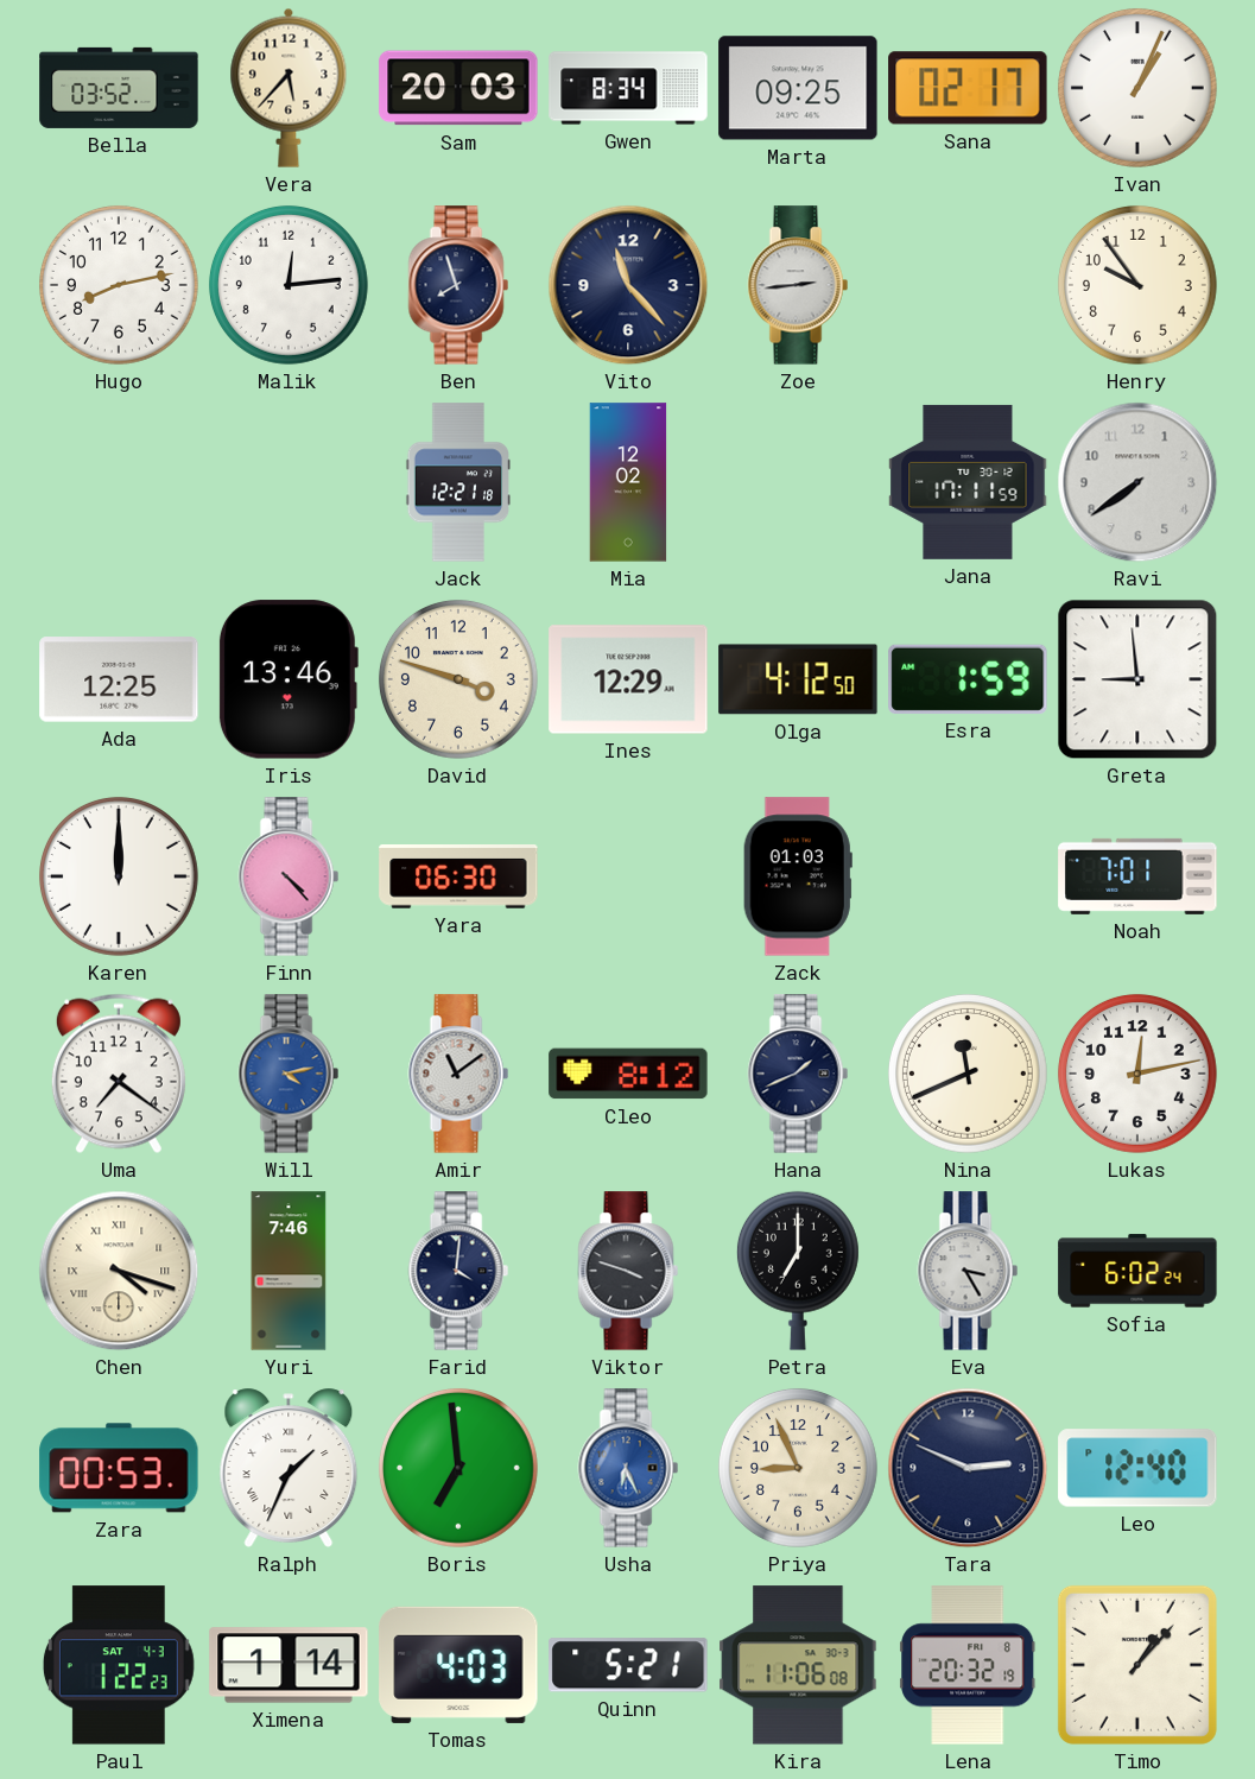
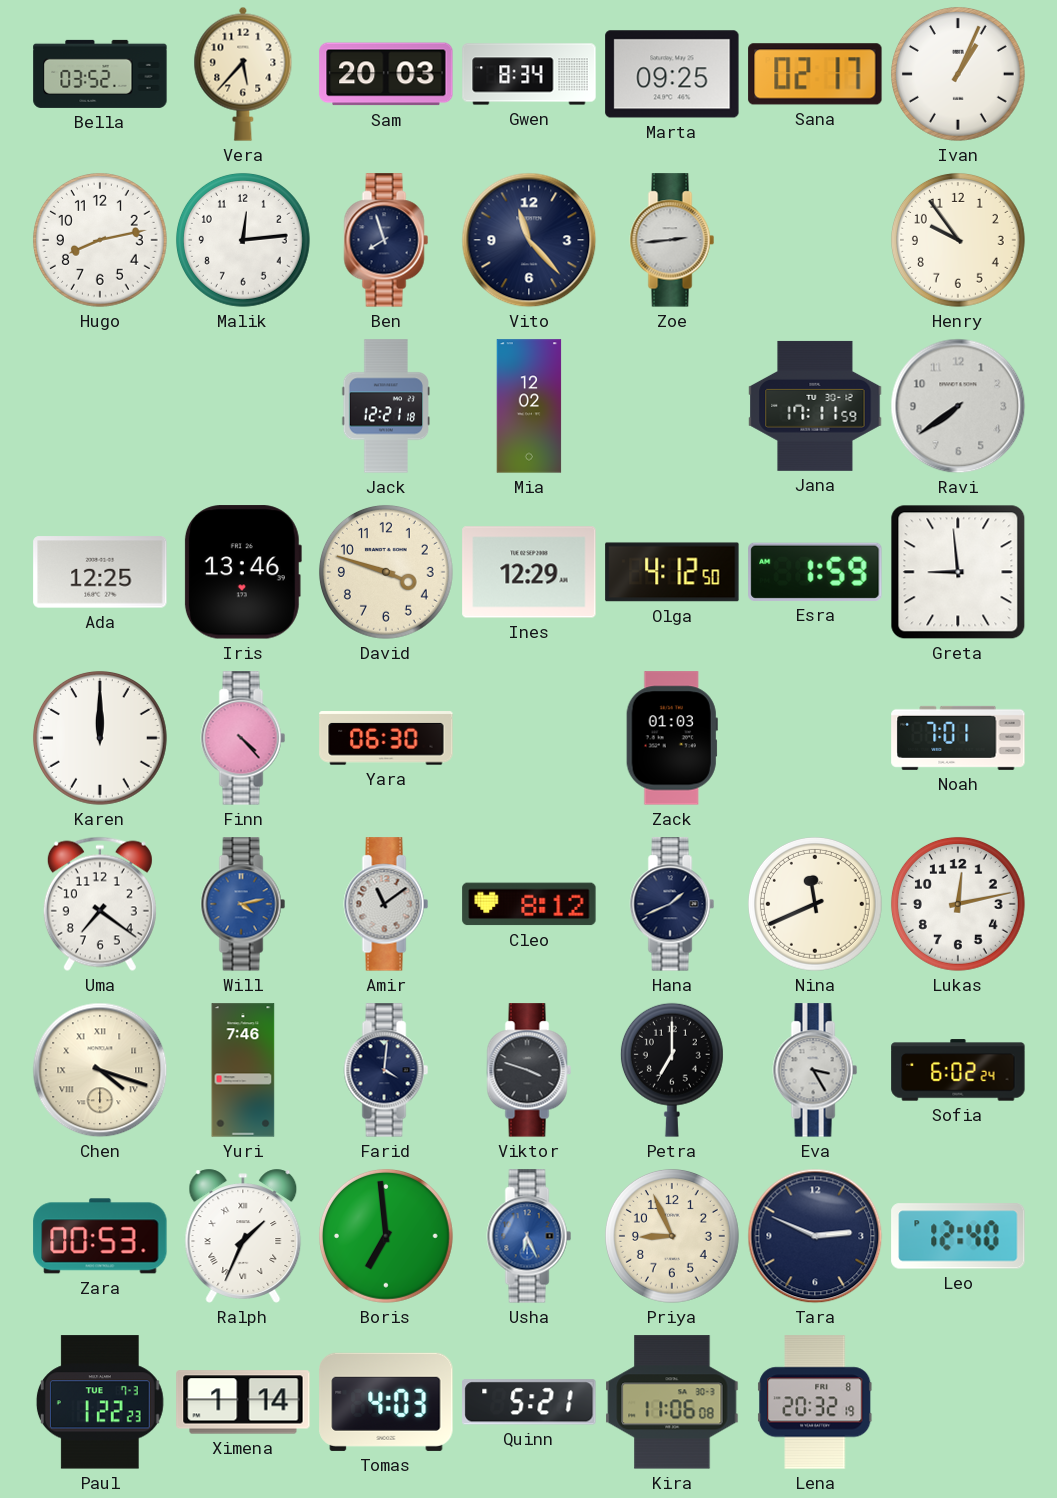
Paul date: SAT 4-3 -> TUE 7-3
Timo: 1:07 -> none
